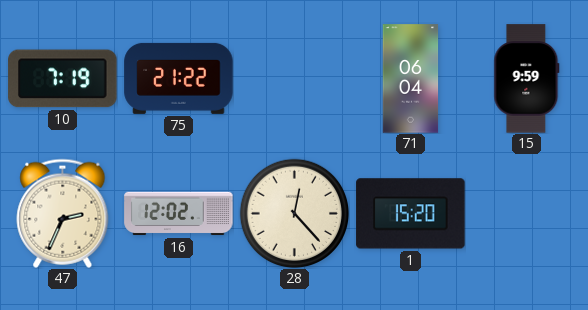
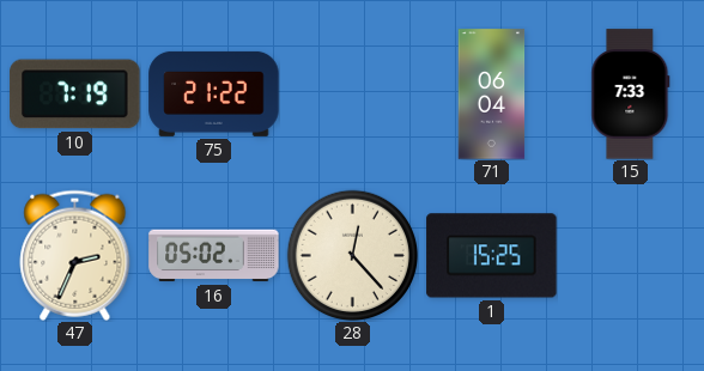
15: 9:59 -> 7:33
16: 12:02 -> 05:02
1: 15:20 -> 15:25
